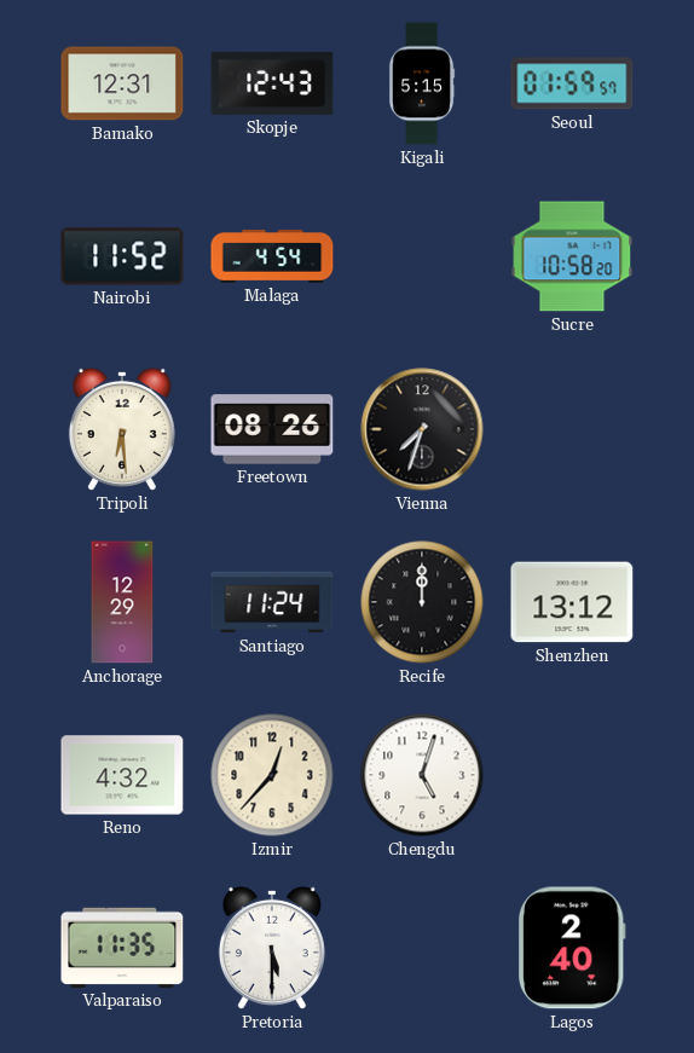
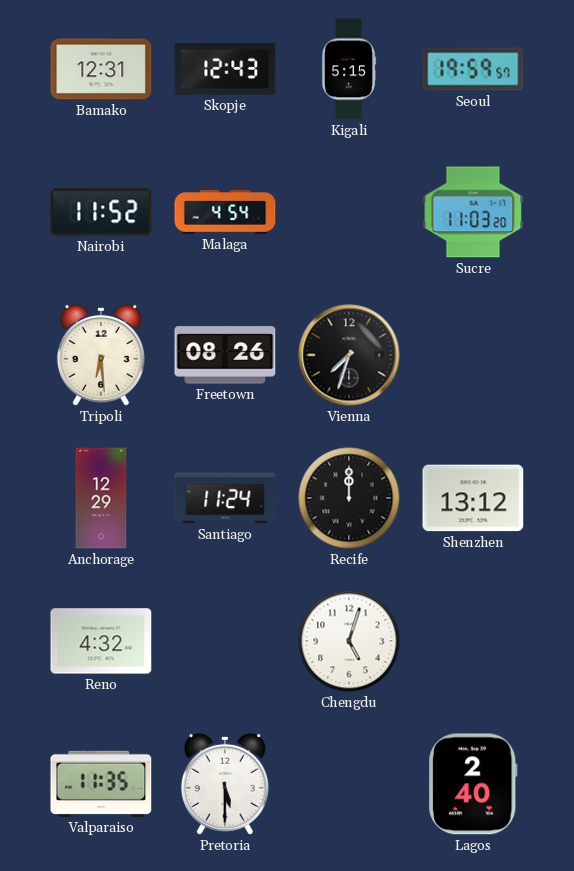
Seoul: 01:59 -> 19:59
Sucre: 10:58 -> 11:03
Izmir: 12:37 -> none
